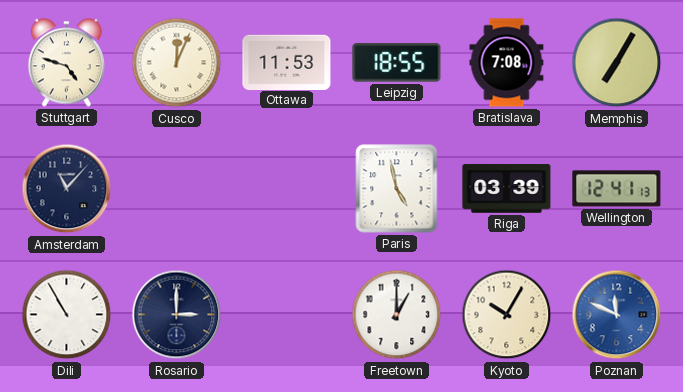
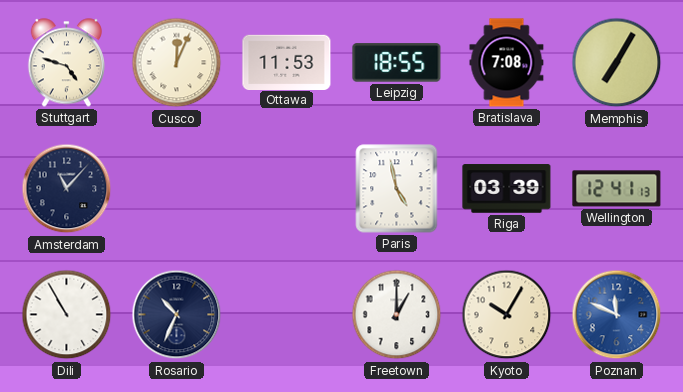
Rosario: 3:00 -> 10:34
